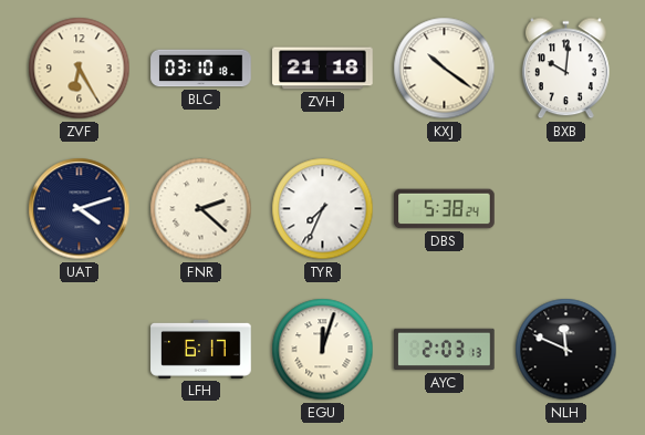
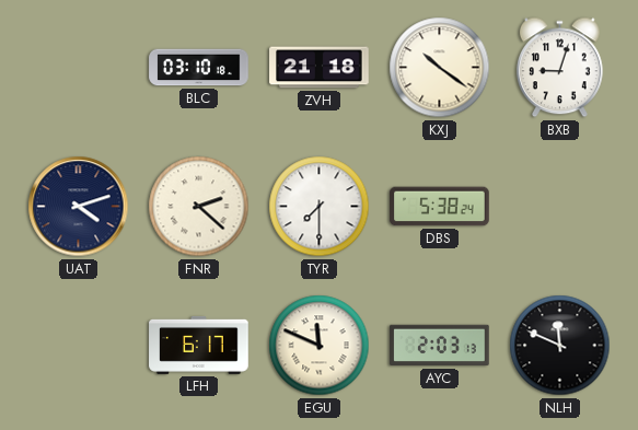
ZVF: 6:25 -> none
BXB: 10:01 -> 9:03
TYR: 7:34 -> 7:30
EGU: 12:03 -> 11:49
